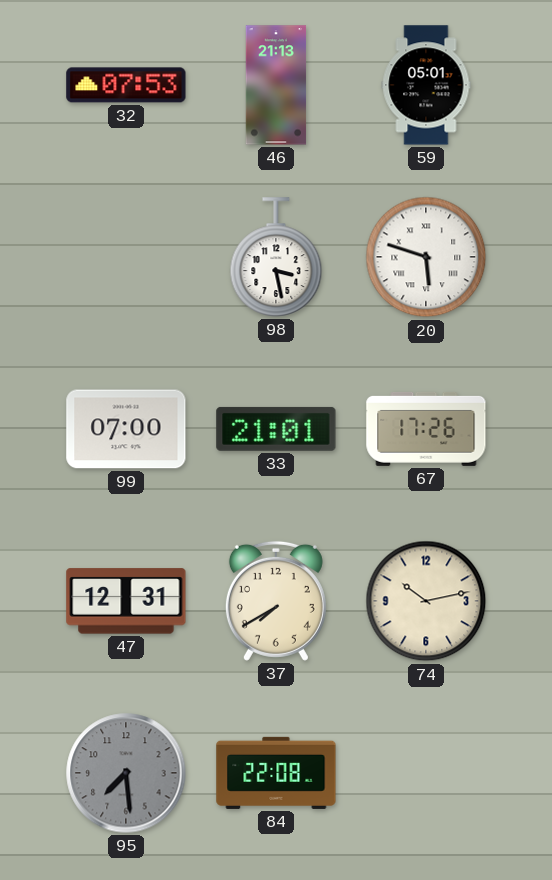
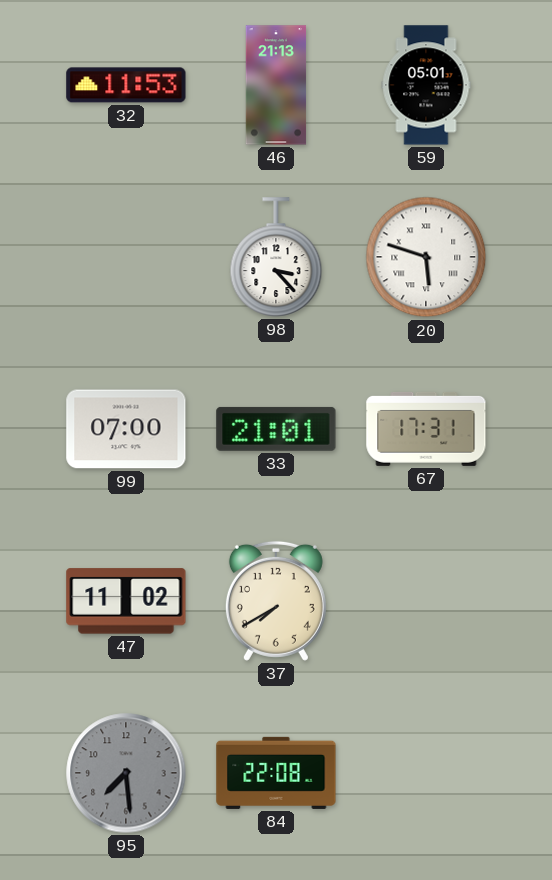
32: 07:53 -> 11:53
98: 3:28 -> 3:23
67: 17:26 -> 17:31
47: 12:31 -> 11:02
74: 10:13 -> none
